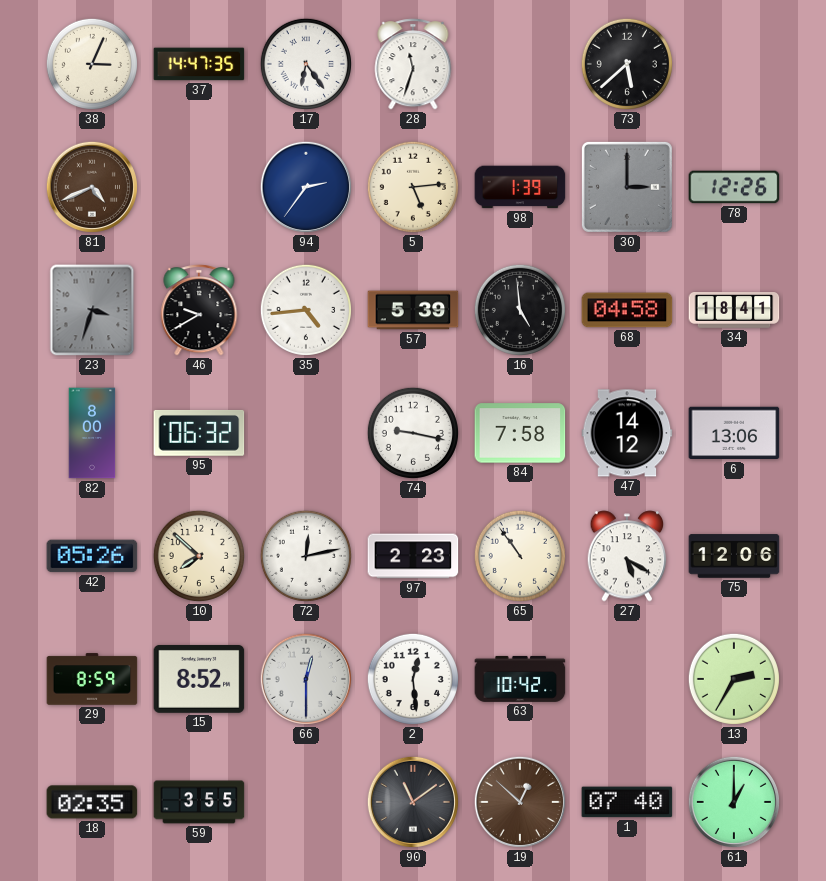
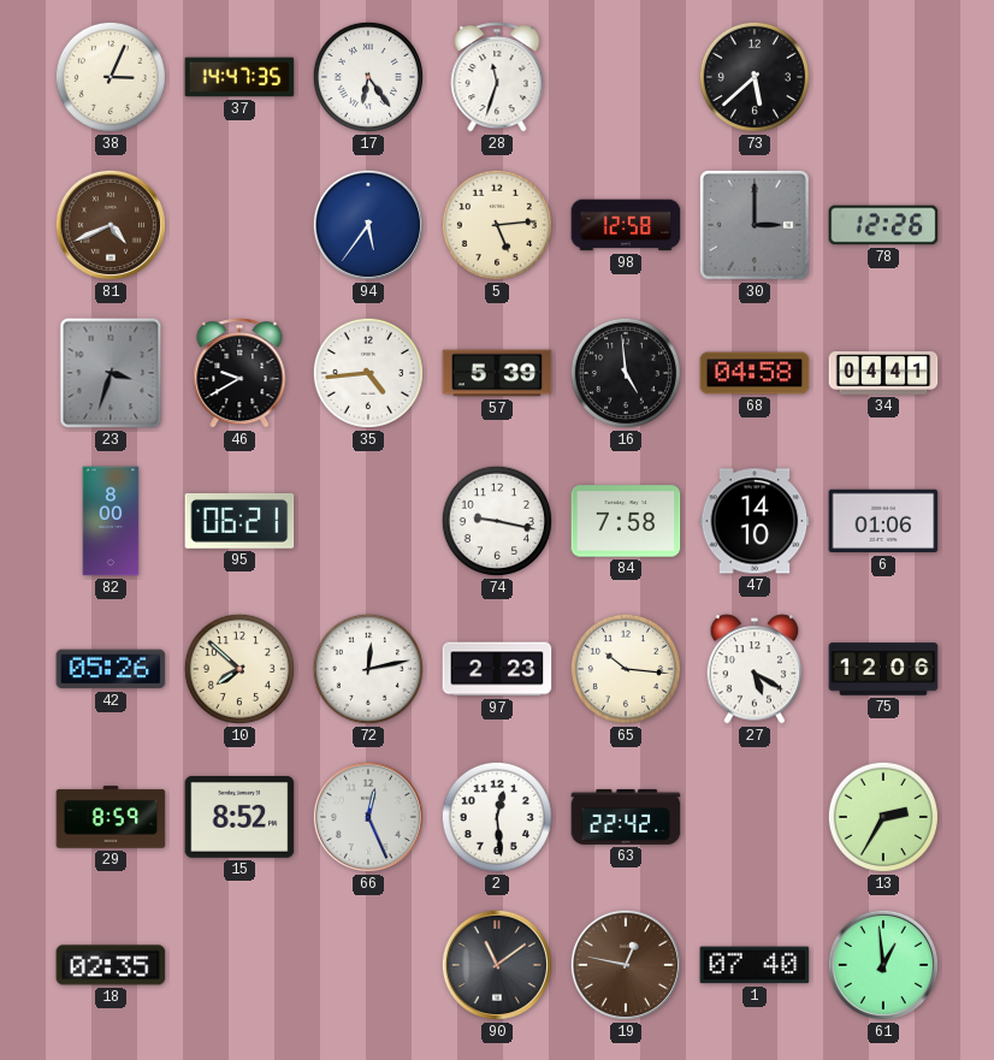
94: 2:36 -> 5:36
98: 1:39 -> 12:58
34: 18:41 -> 04:41
95: 06:32 -> 06:21
47: 14:12 -> 14:10
6: 13:06 -> 01:06
65: 10:54 -> 10:16
66: 12:30 -> 12:26
63: 10:42 -> 22:42
59: 3:55 -> none
19: 12:52 -> 12:47
61: 1:00 -> 12:59
